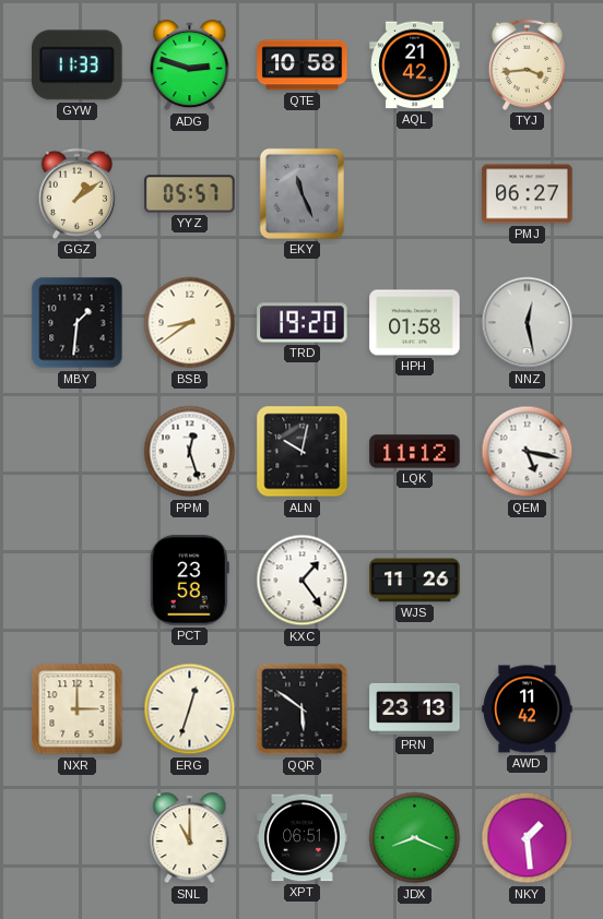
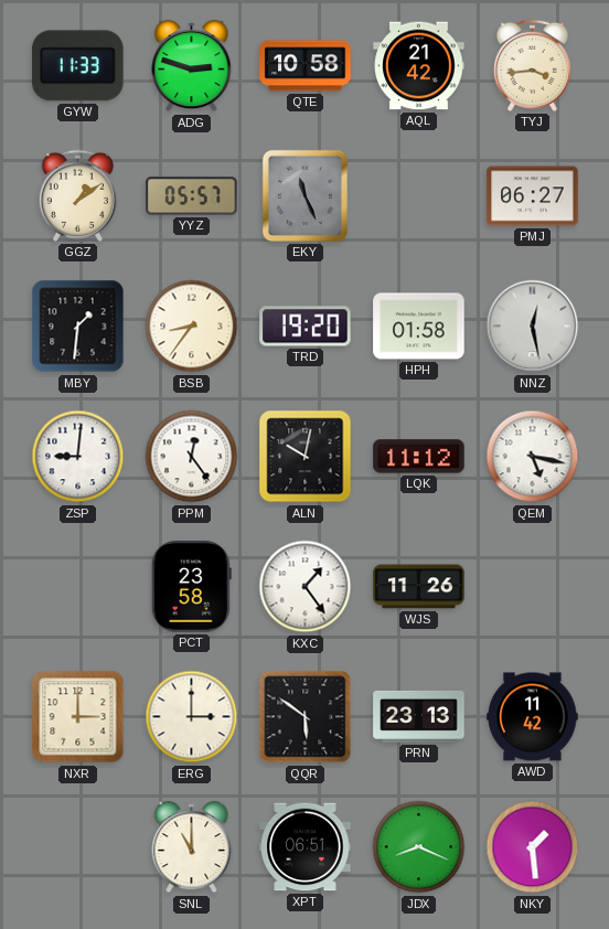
BSB: 8:39 -> 8:36
ZSP: none -> 9:01
PPM: 12:27 -> 12:24
ERG: 12:33 -> 3:00
